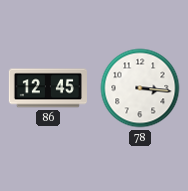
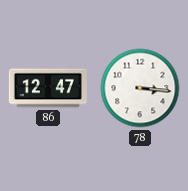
86: 12:45 -> 12:47
